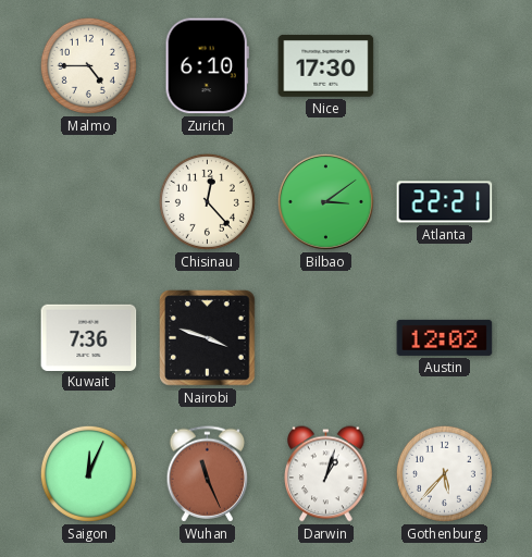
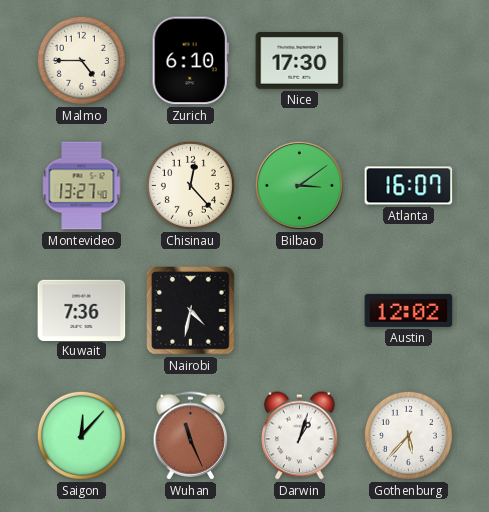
Montevideo: none -> 13:27
Atlanta: 22:21 -> 16:07
Nairobi: 3:48 -> 4:32
Saigon: 12:04 -> 12:07
